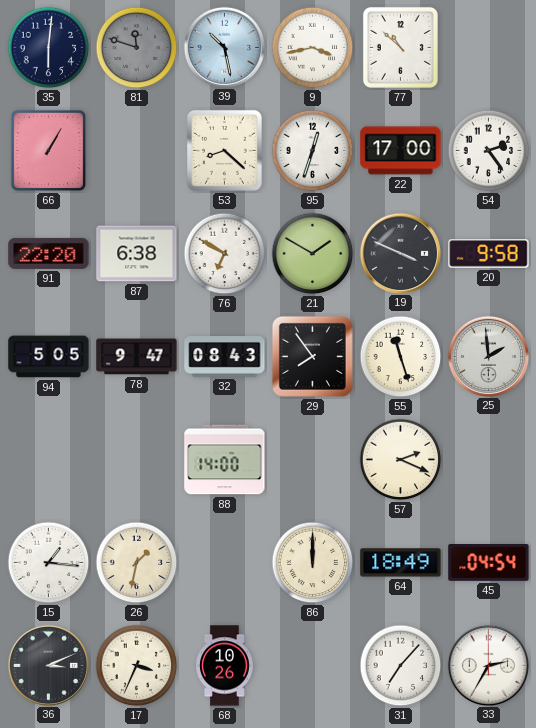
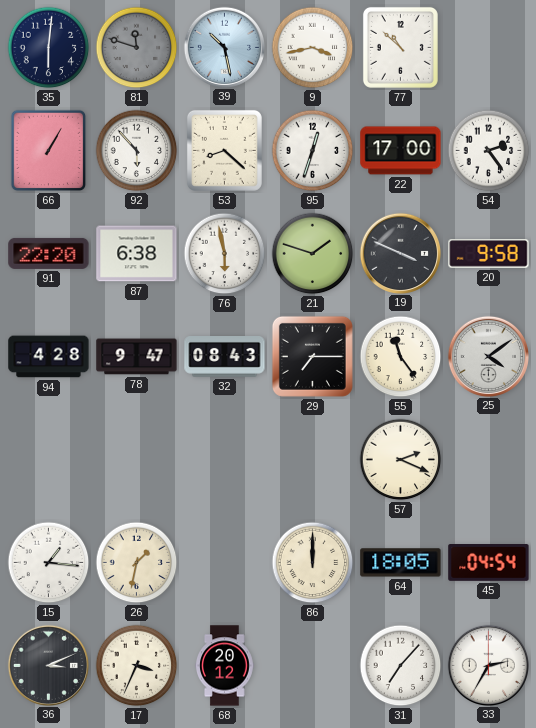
92: none -> 5:53
76: 6:50 -> 5:58
21: 1:50 -> 1:48
94: 5:05 -> 4:28
29: 7:54 -> 7:15
55: 11:27 -> 11:24
25: 1:59 -> 4:09
88: 14:00 -> none
64: 18:49 -> 18:05
68: 10:26 -> 20:12
